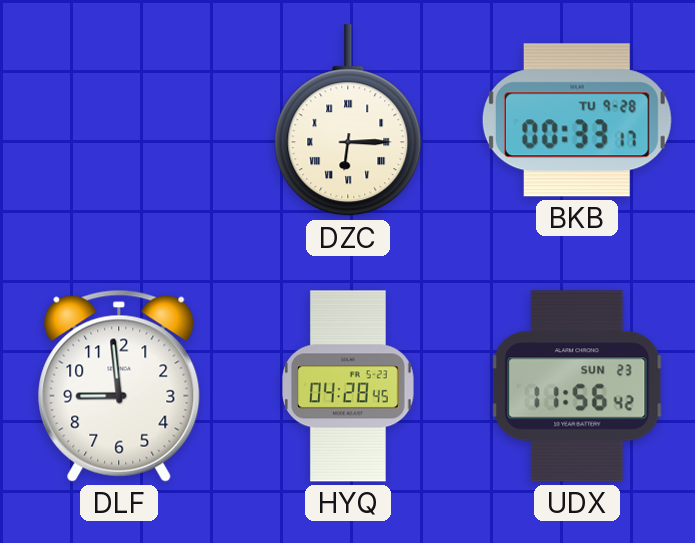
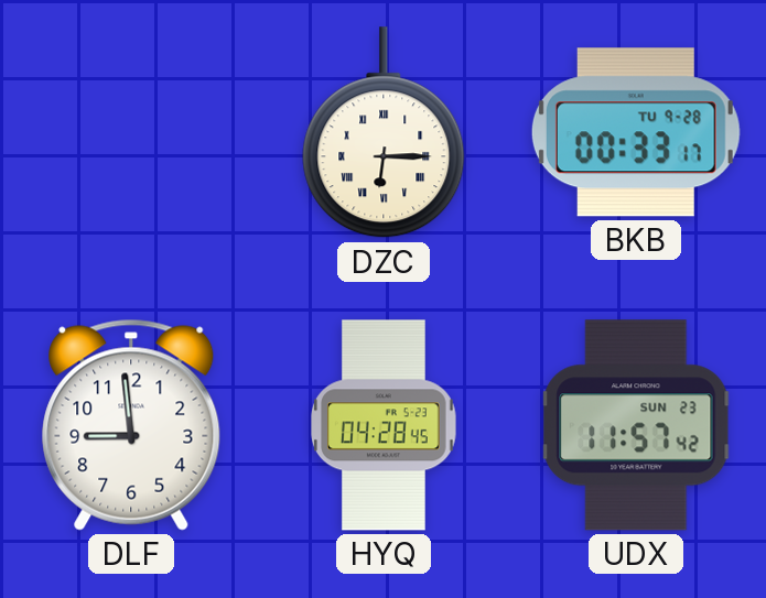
UDX: 11:56 -> 11:57
